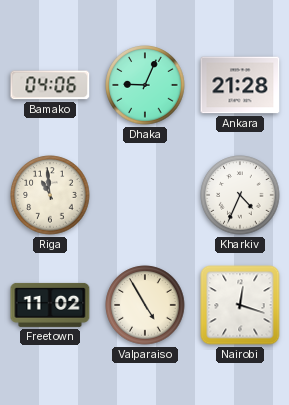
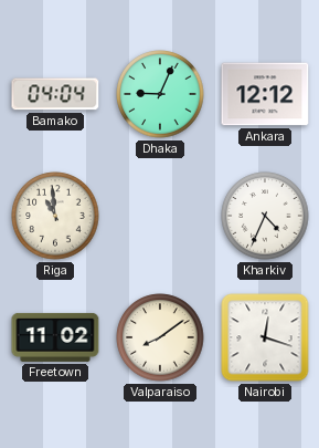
Bamako: 04:06 -> 04:04
Ankara: 21:28 -> 12:12
Valparaiso: 4:55 -> 8:09
